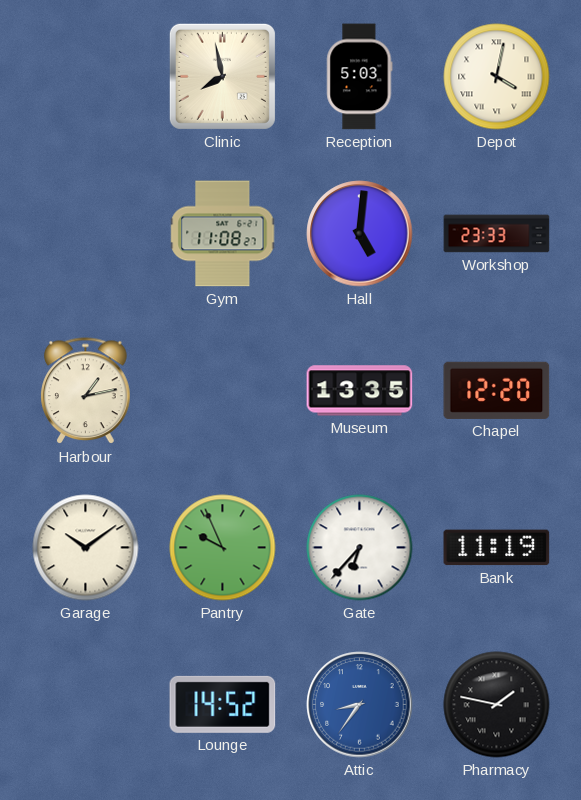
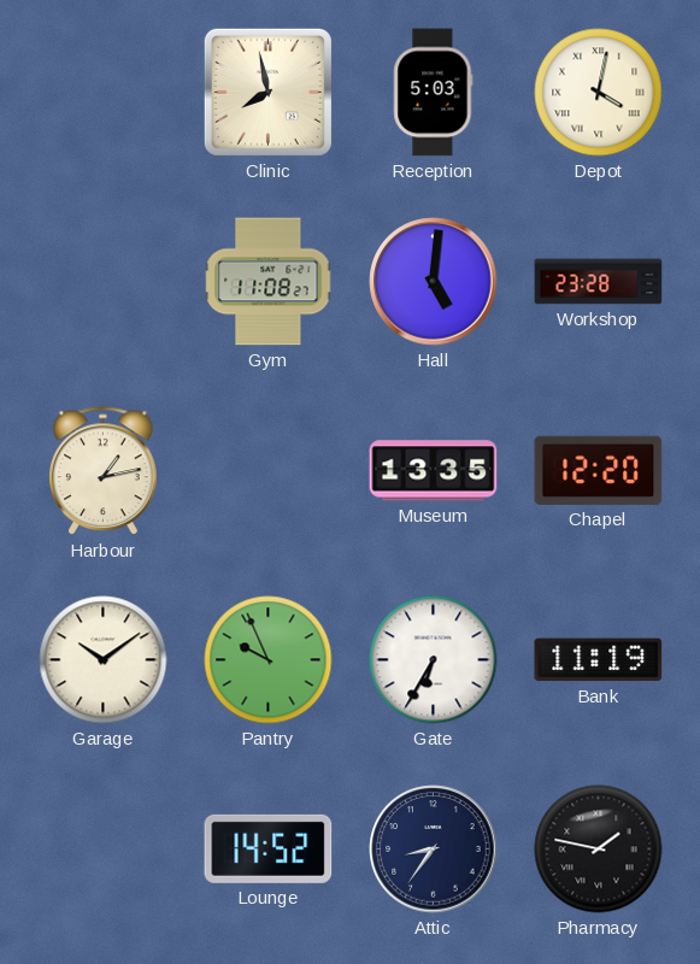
Workshop: 23:33 -> 23:28
Gate: 6:37 -> 6:35
Attic dial: blue -> navy
